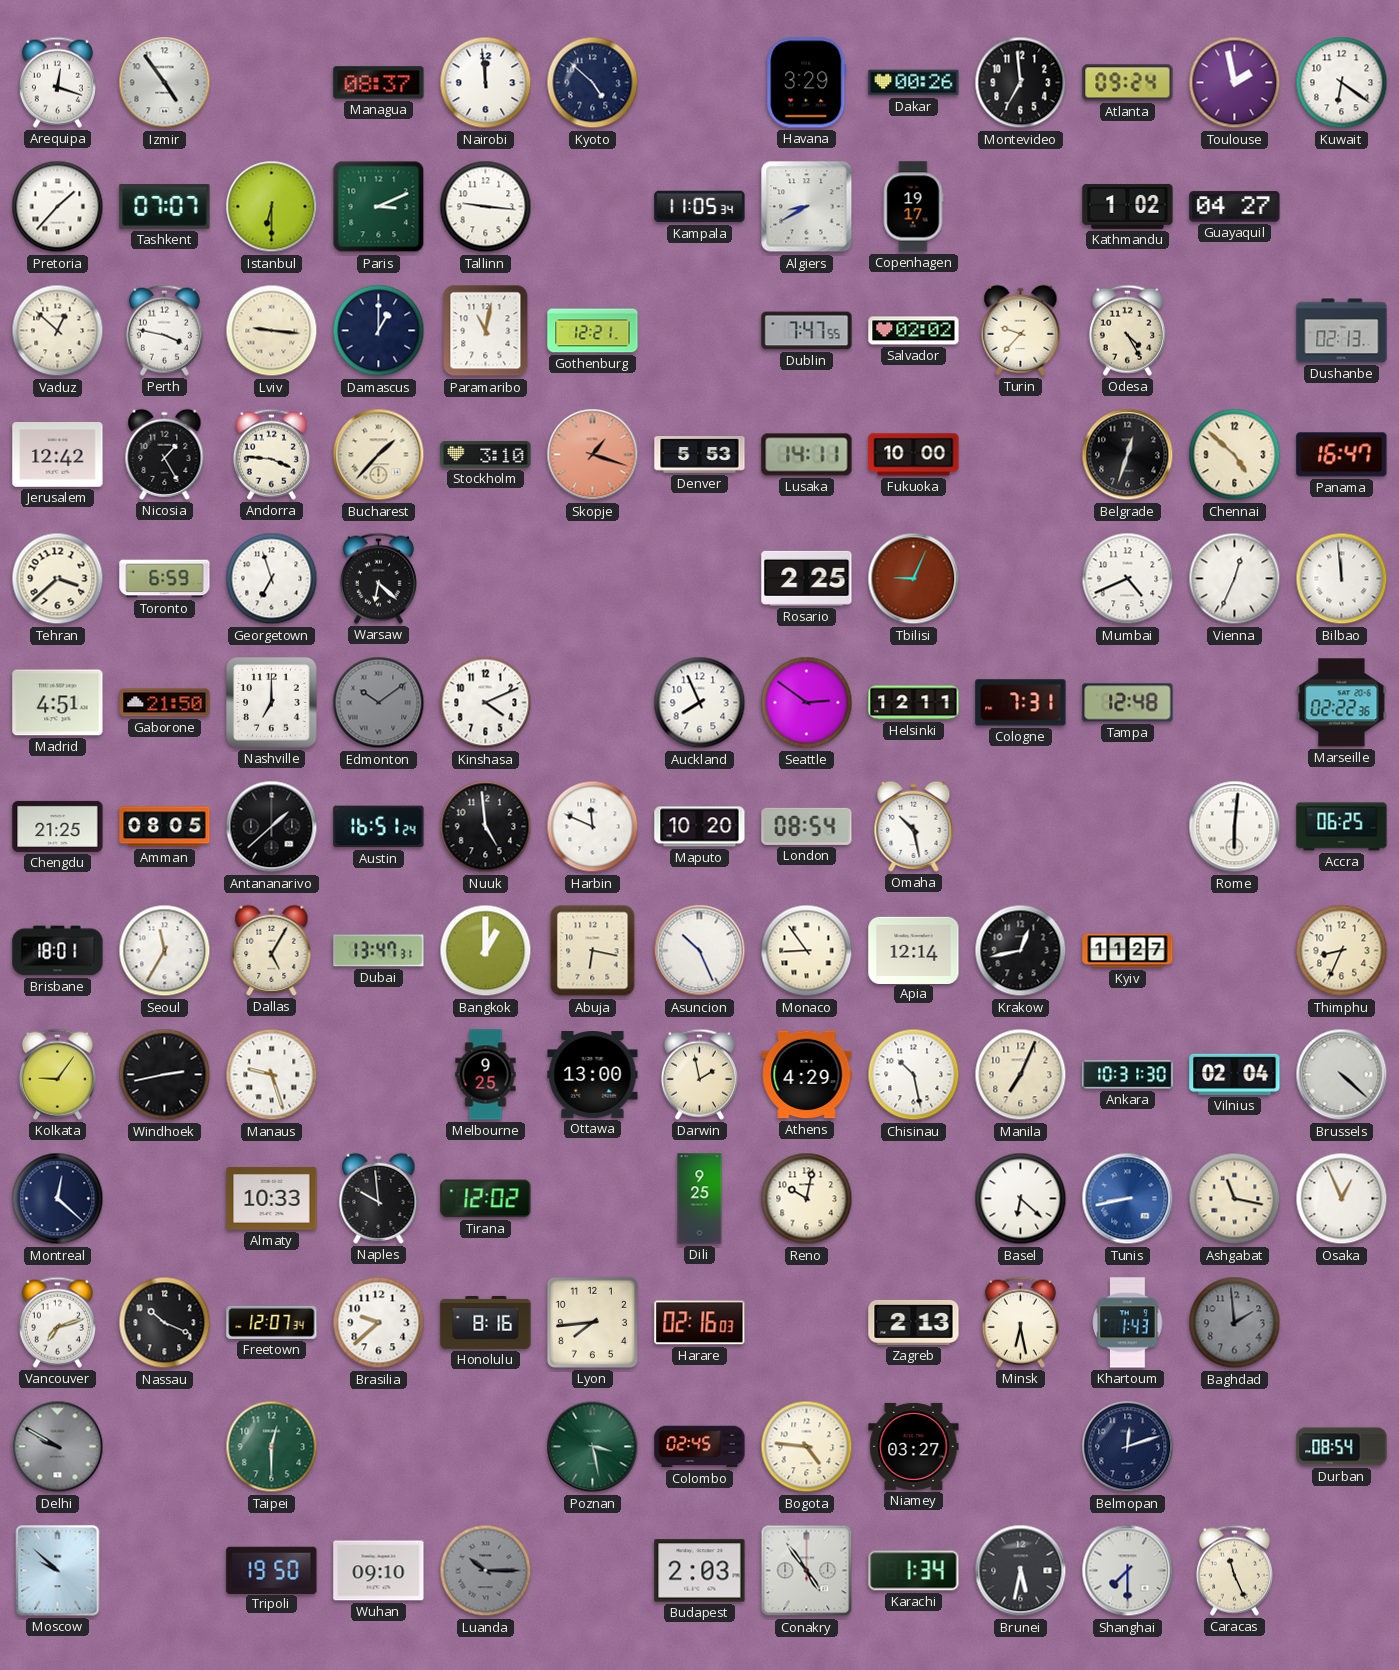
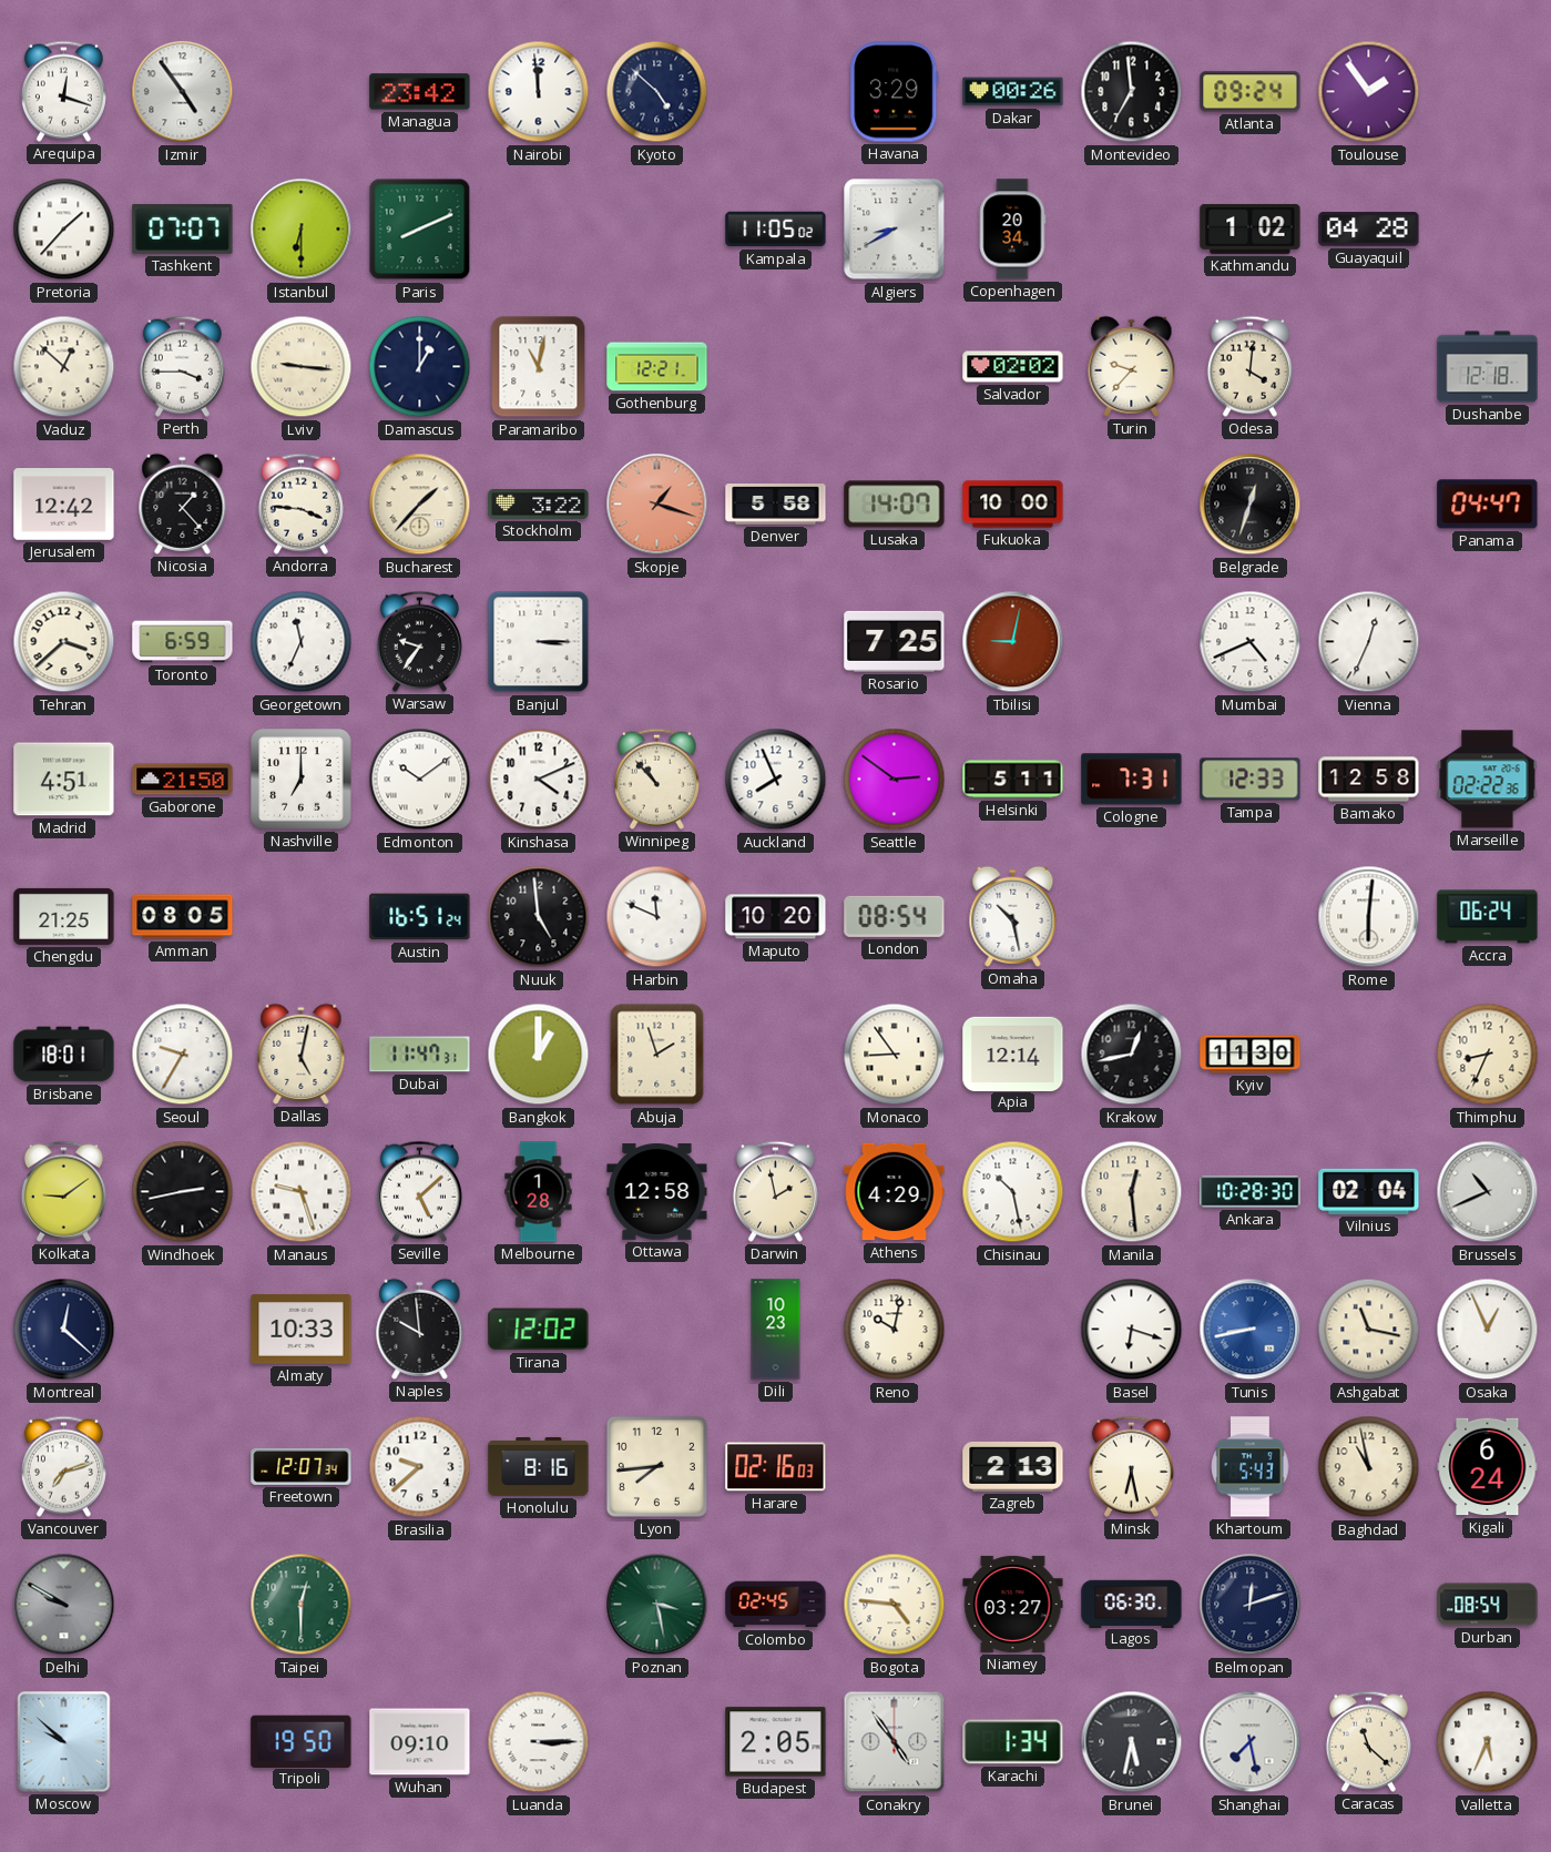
Managua: 08:37 -> 23:42
Toulouse: 1:58 -> 1:54
Kuwait: 6:21 -> none
Paris: 3:11 -> 8:11
Tallinn: 9:16 -> none
Kampala: 11:05:34 -> 11:05:02
Copenhagen: 19:17 -> 20:34
Guayaquil: 04:27 -> 04:28
Perth: 3:47 -> 3:45
Dublin: 7:47 -> none
Odesa: 4:25 -> 4:01
Dushanbe: 02:13 -> 12:18
Nicosia: 1:25 -> 1:23
Stockholm: 3:10 -> 3:22
Denver: 5:53 -> 5:58
Lusaka: 14:11 -> 14:07
Chennai: 4:52 -> none
Panama: 16:47 -> 04:47
Georgetown: 6:57 -> 11:34
Warsaw: 6:22 -> 9:36
Banjul: none -> 3:15
Rosario: 2:25 -> 7:25
Tbilisi: 9:04 -> 9:02
Bilbao: 11:59 -> none
Edmonton dial: grey -> white
Winnipeg: none -> 10:53
Helsinki: 12:11 -> 5:11
Tampa: 12:48 -> 12:33
Bamako: none -> 12:58
Antananarivo: 1:38 -> none
Accra: 06:25 -> 06:24
Seoul: 11:35 -> 9:35
Dallas: 5:05 -> 5:02
Dubai: 13:47 -> 11:47
Abuja: 6:17 -> 1:57
Asuncion: 10:26 -> none
Kyiv: 11:27 -> 11:30
Kolkata: 9:06 -> 9:09
Seville: none -> 5:08
Melbourne: 9:25 -> 1:28
Ottawa: 13:00 -> 12:58
Manila: 7:04 -> 12:29
Ankara: 10:31 -> 10:28
Brussels: 4:22 -> 10:41
Dili: 9:25 -> 10:23
Basel: 6:22 -> 6:18
Nassau: 10:19 -> none
Khartoum: 1:43 -> 5:43
Baghdad: 1:59 -> 10:58
Baghdad dial: grey -> cream
Kigali: none -> 6:24
Lagos: none -> 06:30
Luanda: 10:15 -> 3:15
Luanda dial: grey -> white
Budapest: 2:03 -> 2:05
Shanghai: 7:30 -> 7:28
Caracas: 11:26 -> 11:22
Valletta: none -> 5:34
